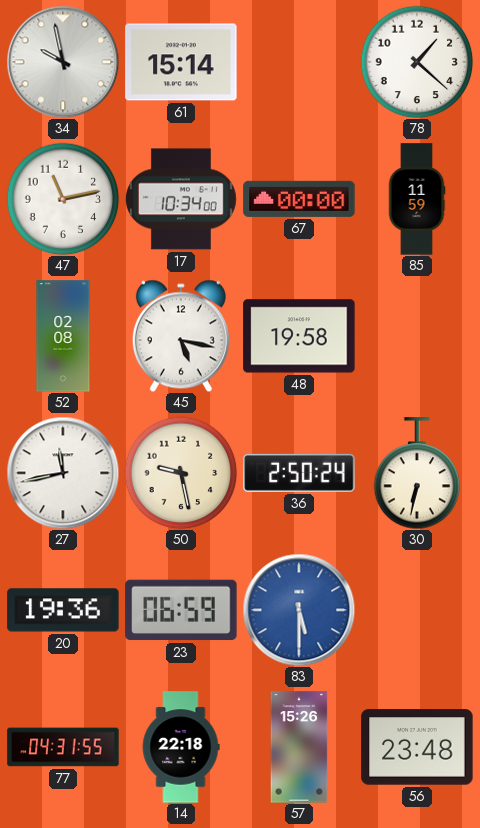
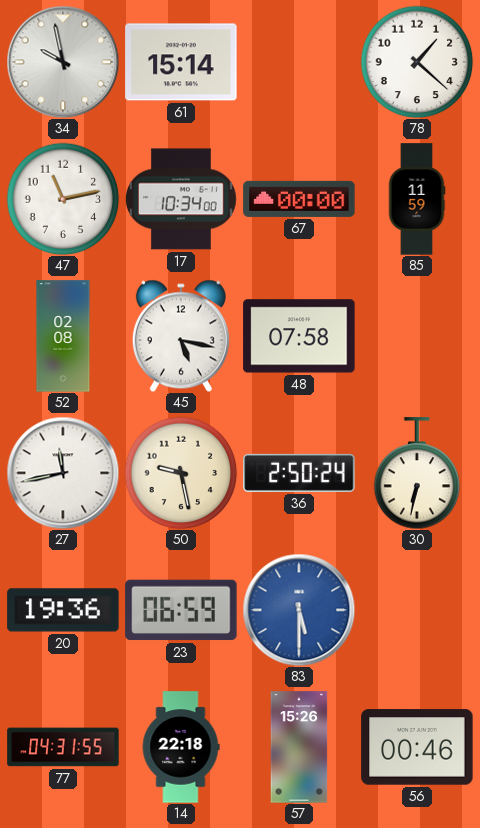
48: 19:58 -> 07:58
56: 23:48 -> 00:46
